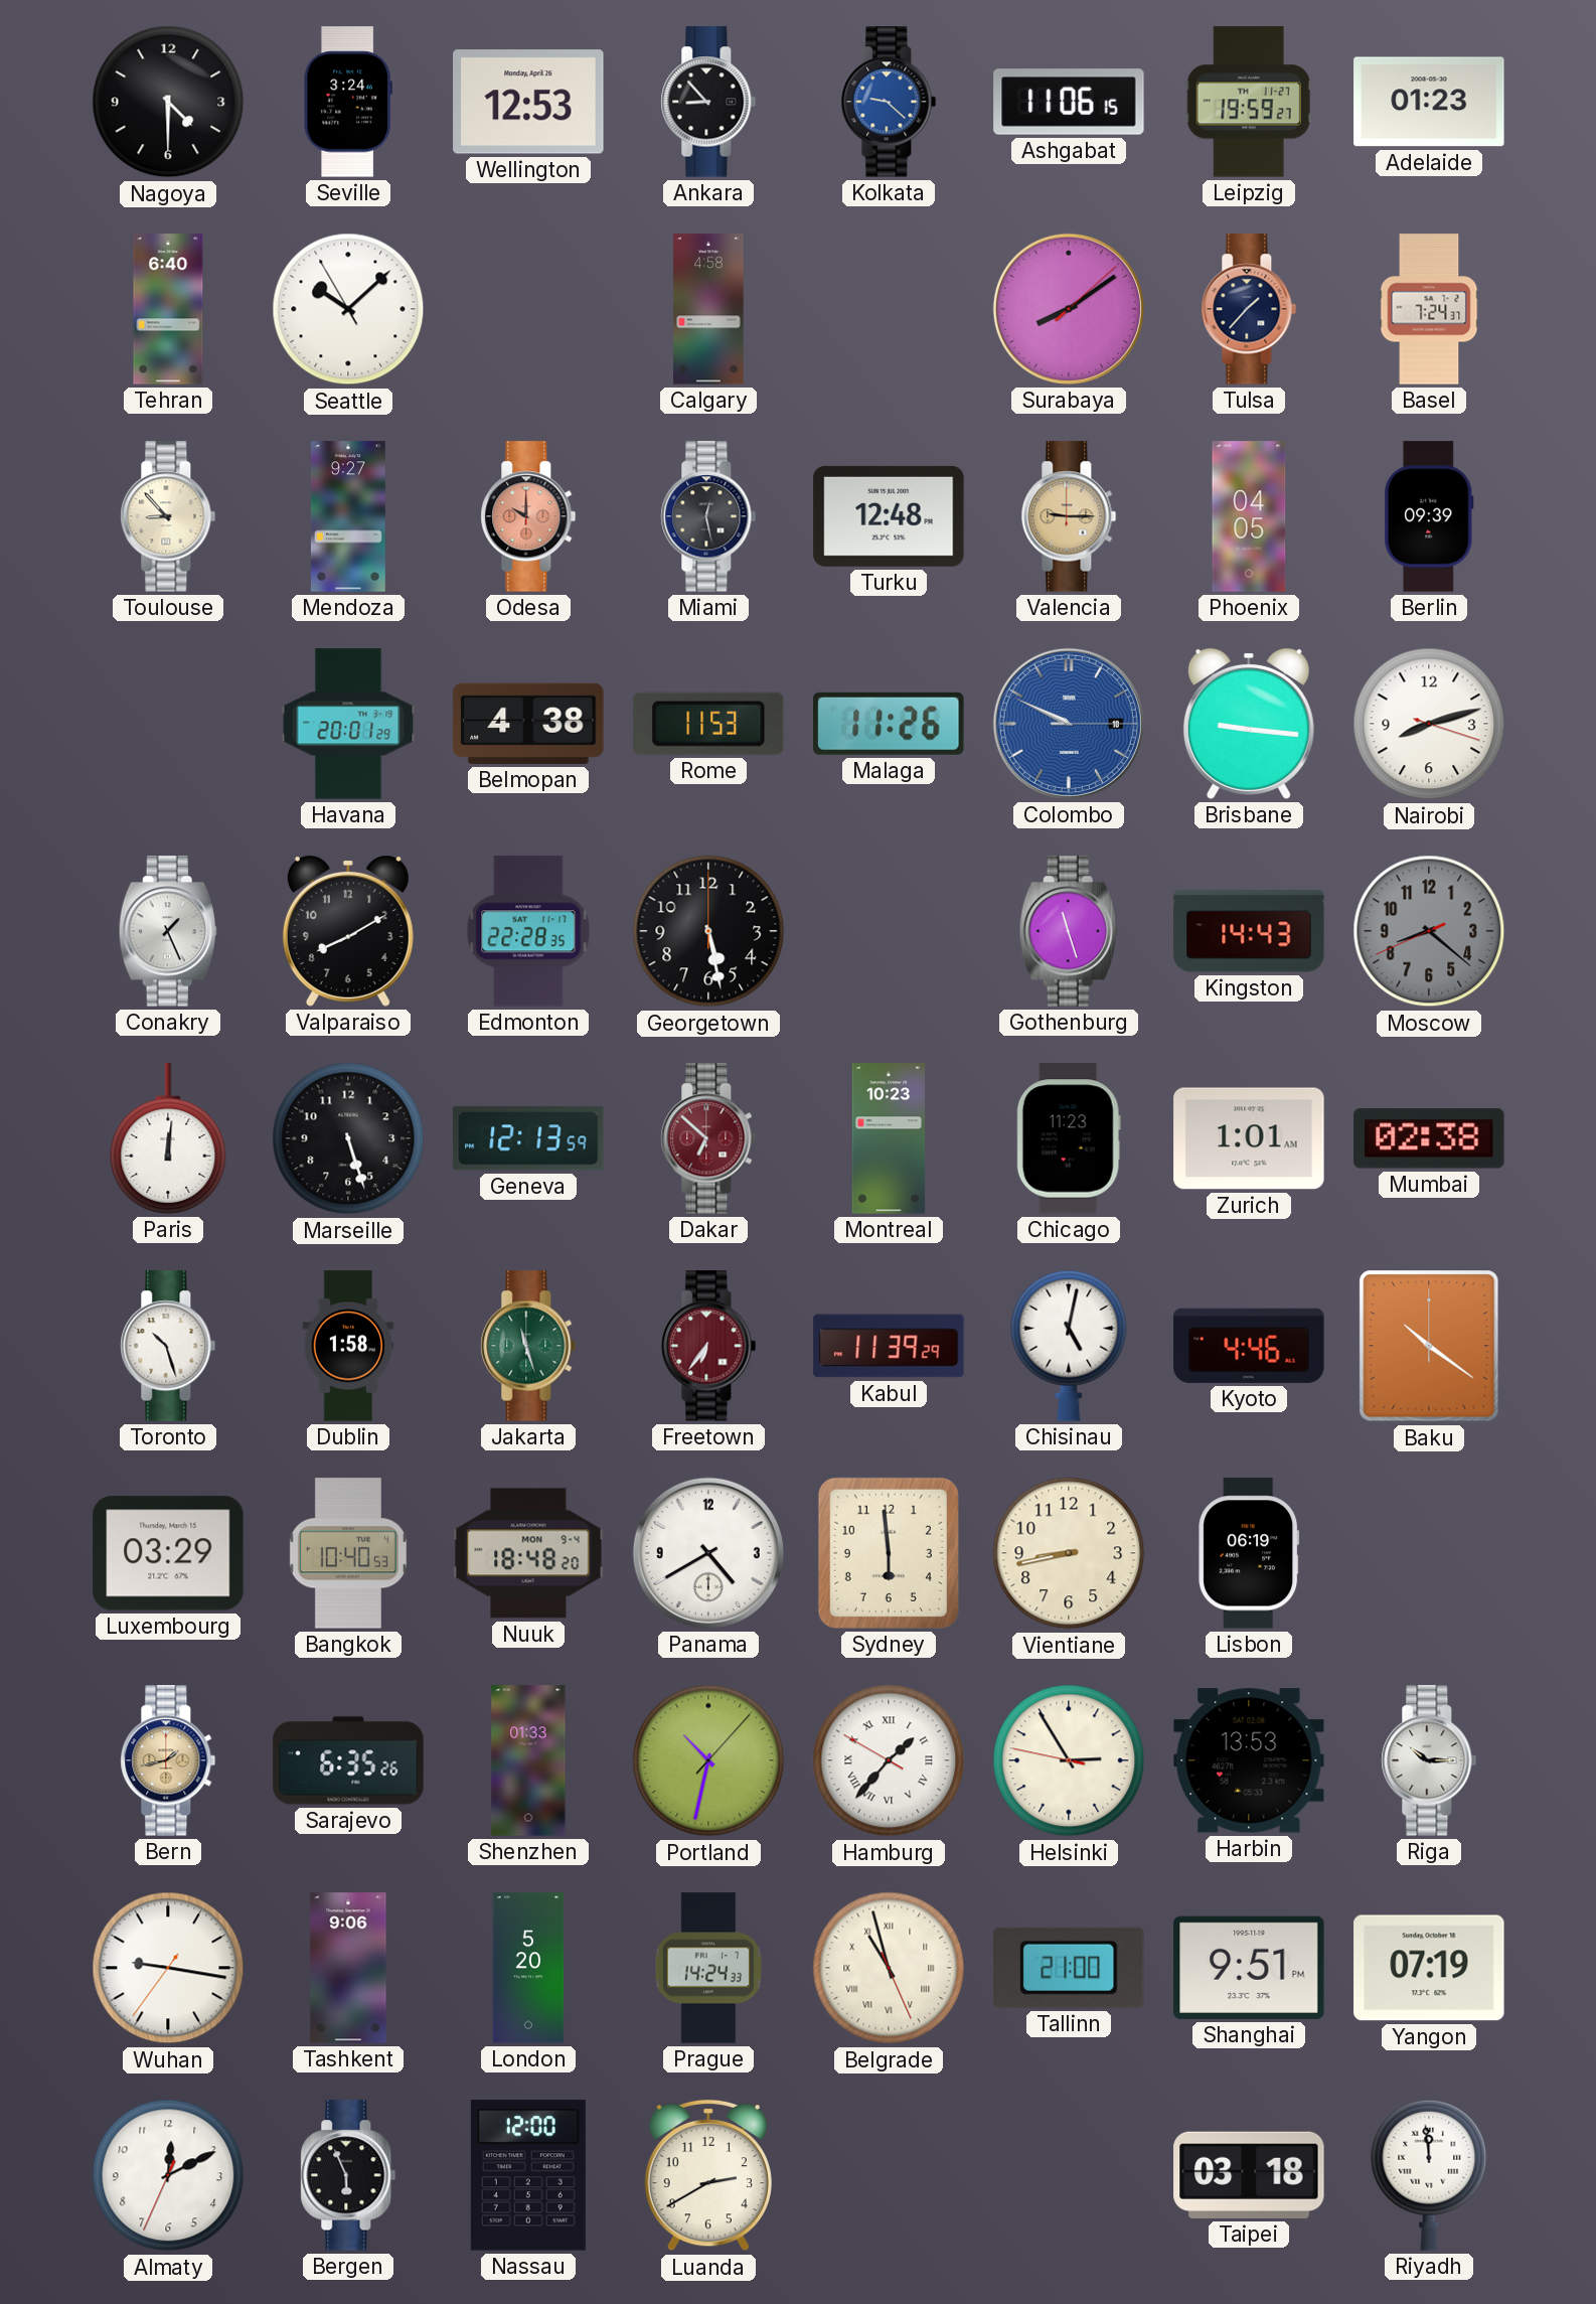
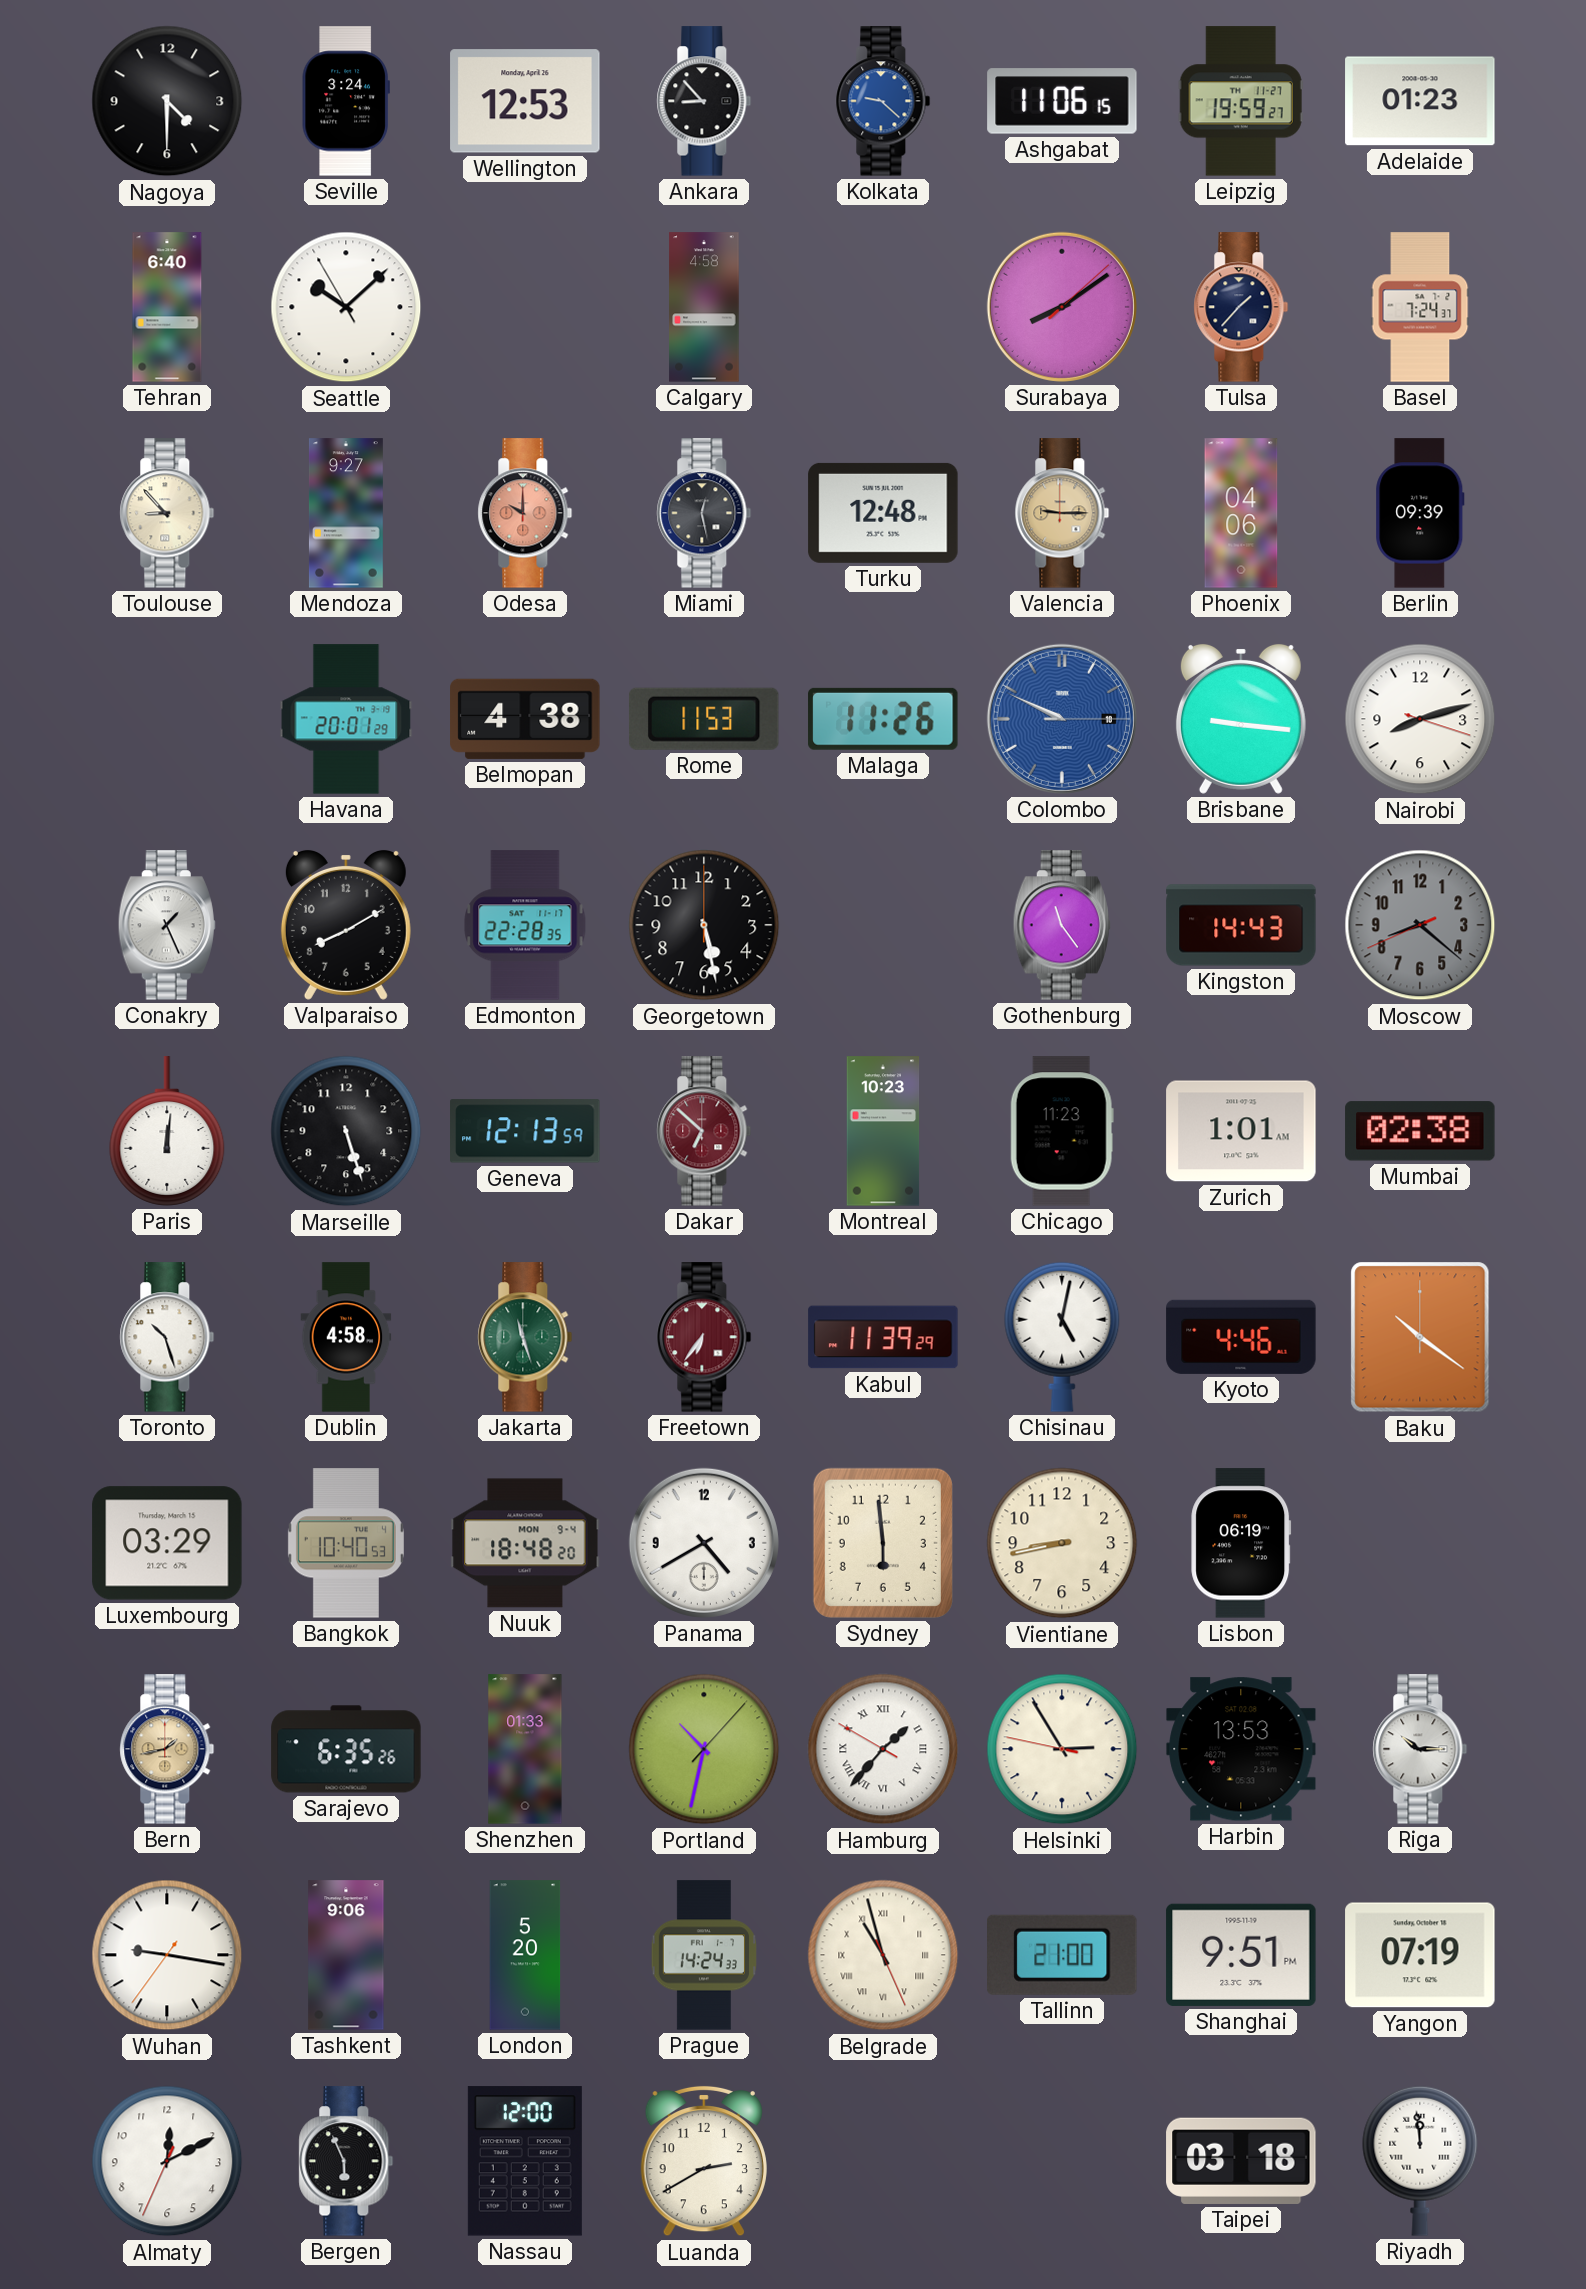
Phoenix: 04:05 -> 04:06
Gothenburg: 11:27 -> 11:24
Dublin: 1:58 -> 4:58
